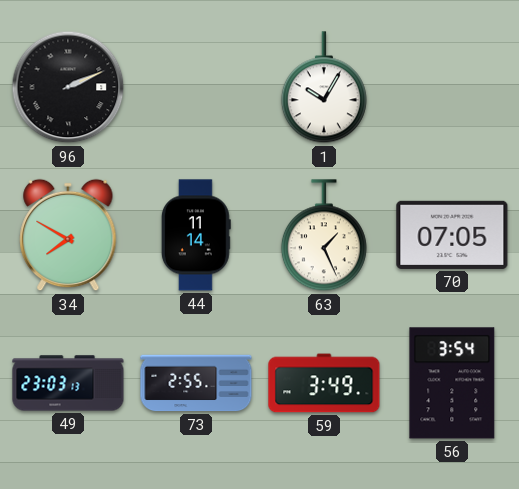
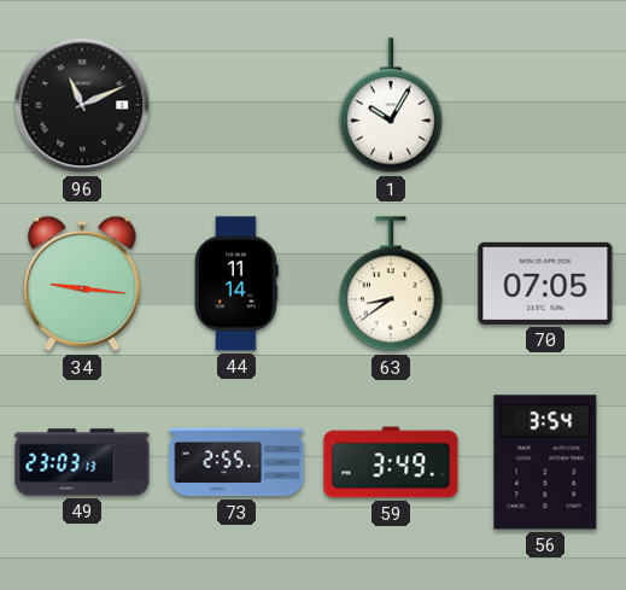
96: 2:11 -> 11:11
34: 7:50 -> 9:16
63: 1:26 -> 8:39
